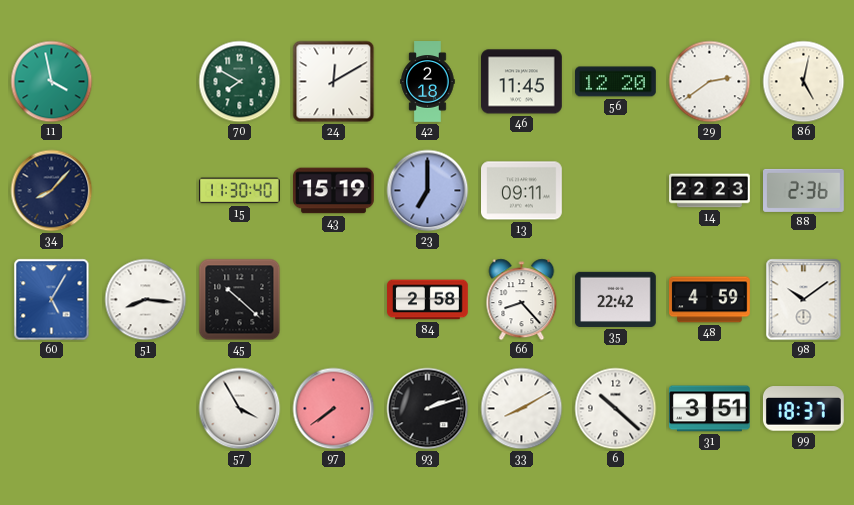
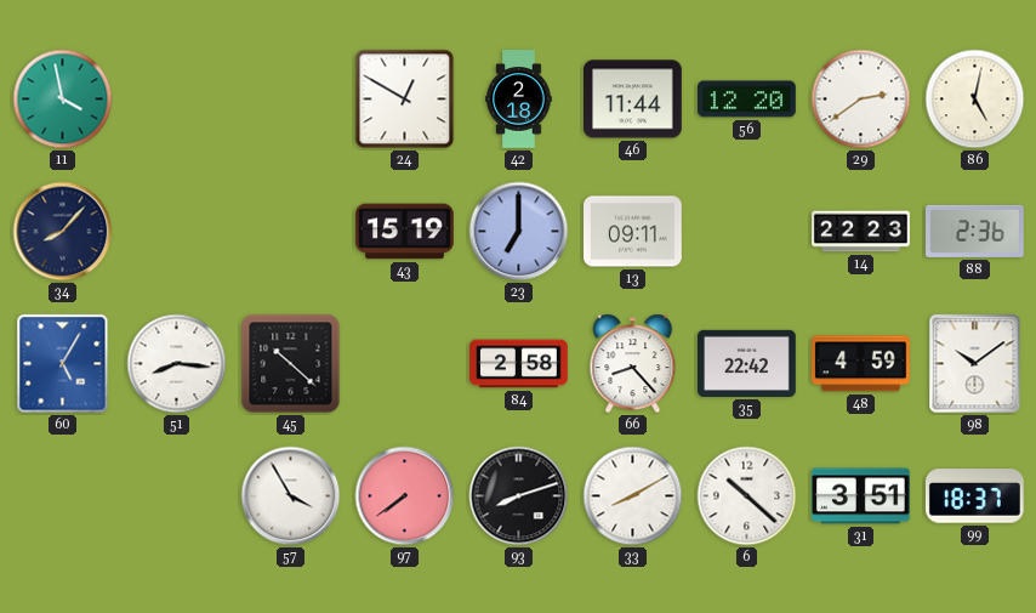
70: 7:50 -> none
24: 12:10 -> 12:50
46: 11:45 -> 11:44
15: 11:30 -> none
93: 2:12 -> 8:12
